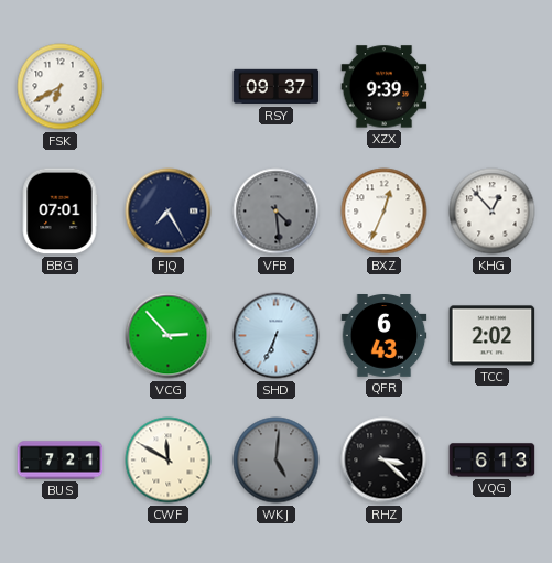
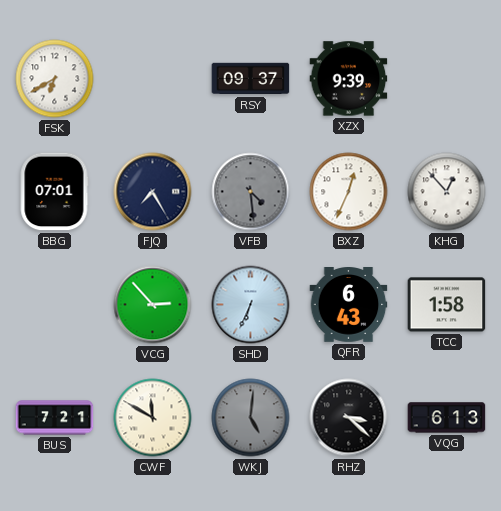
TCC: 2:02 -> 1:58
